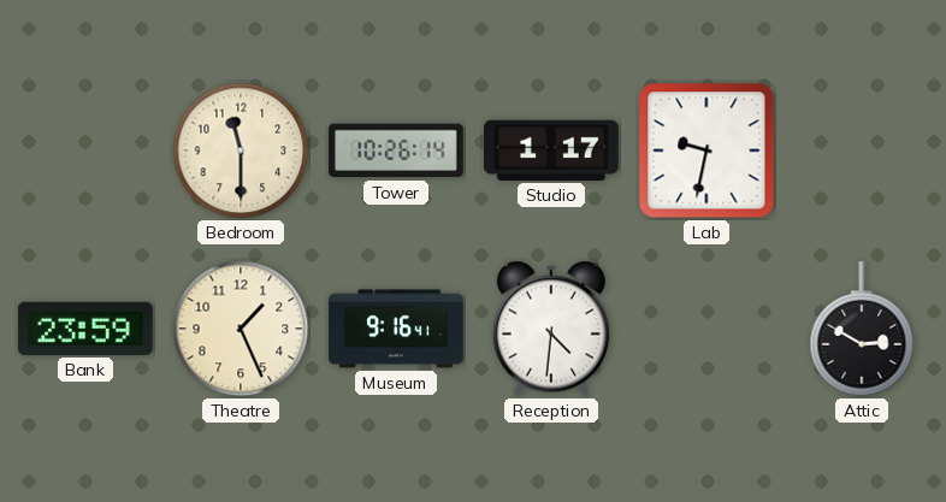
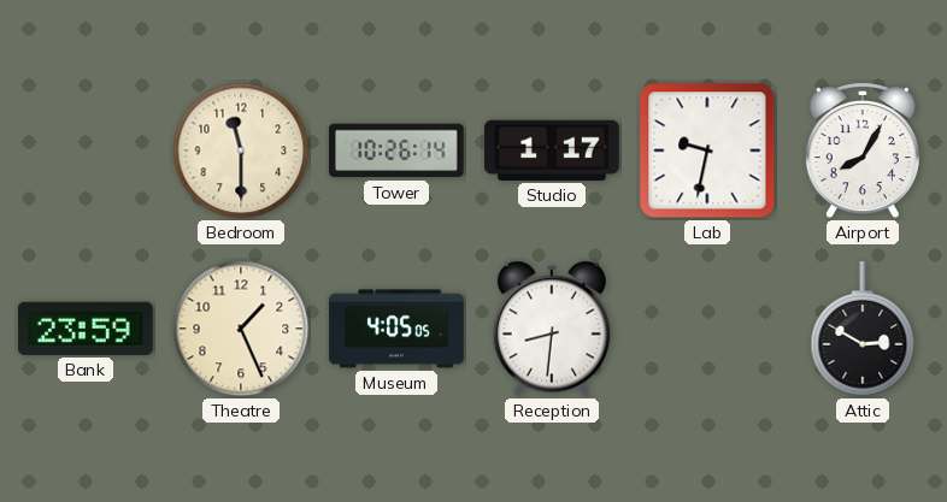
Airport: none -> 8:05
Museum: 9:16 -> 4:05
Reception: 4:31 -> 8:31
